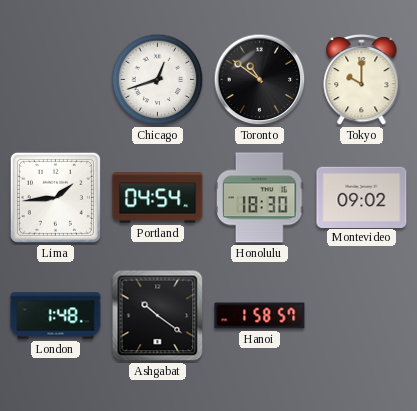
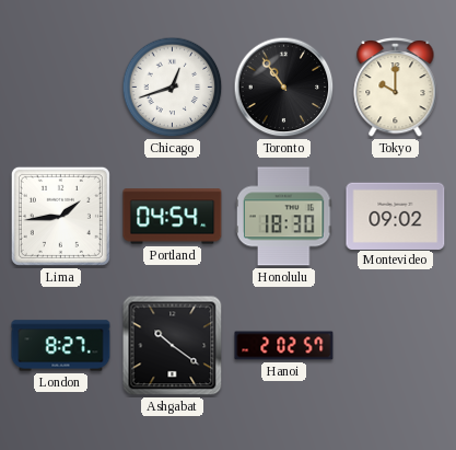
Toronto: 10:51 -> 10:54
London: 1:48 -> 8:27
Hanoi: 1:58 -> 2:02
